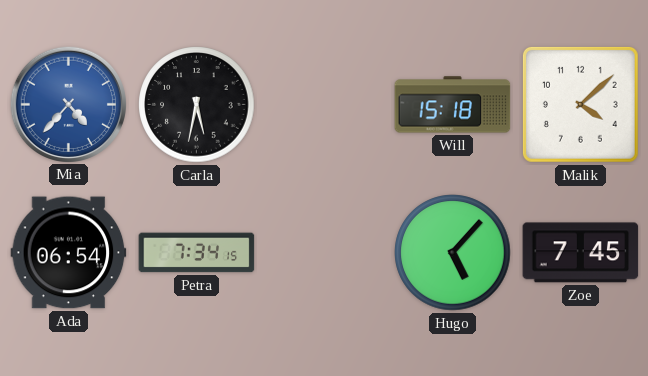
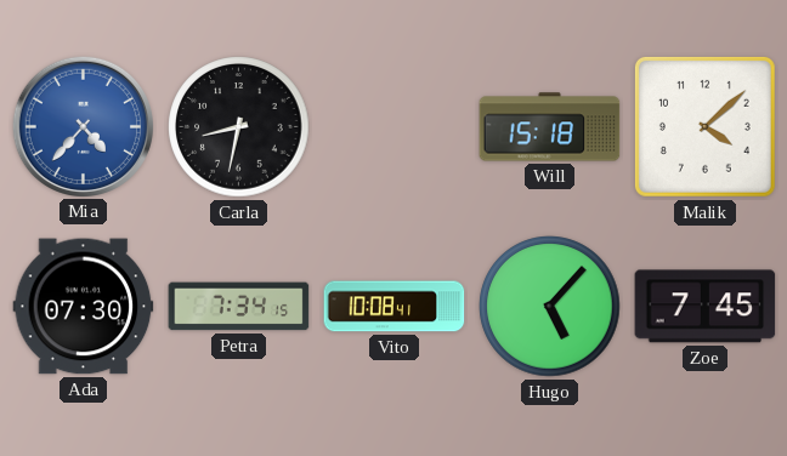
Carla: 5:32 -> 8:32
Ada: 06:54 -> 07:30
Vito: none -> 10:08
